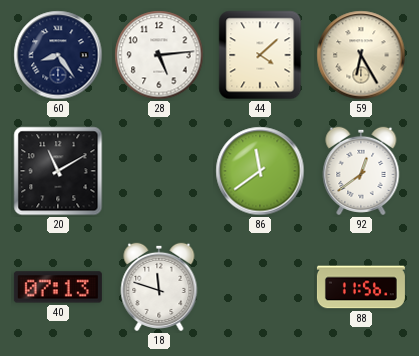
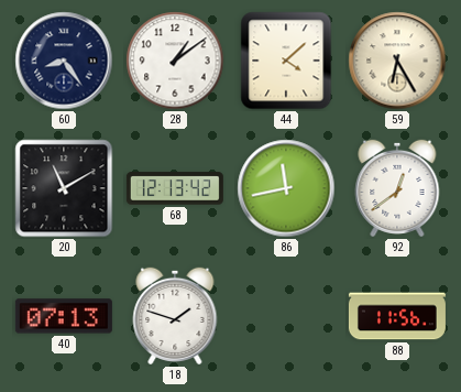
28: 5:14 -> 1:09
68: none -> 12:13
86: 11:39 -> 11:43
18: 11:48 -> 1:48
